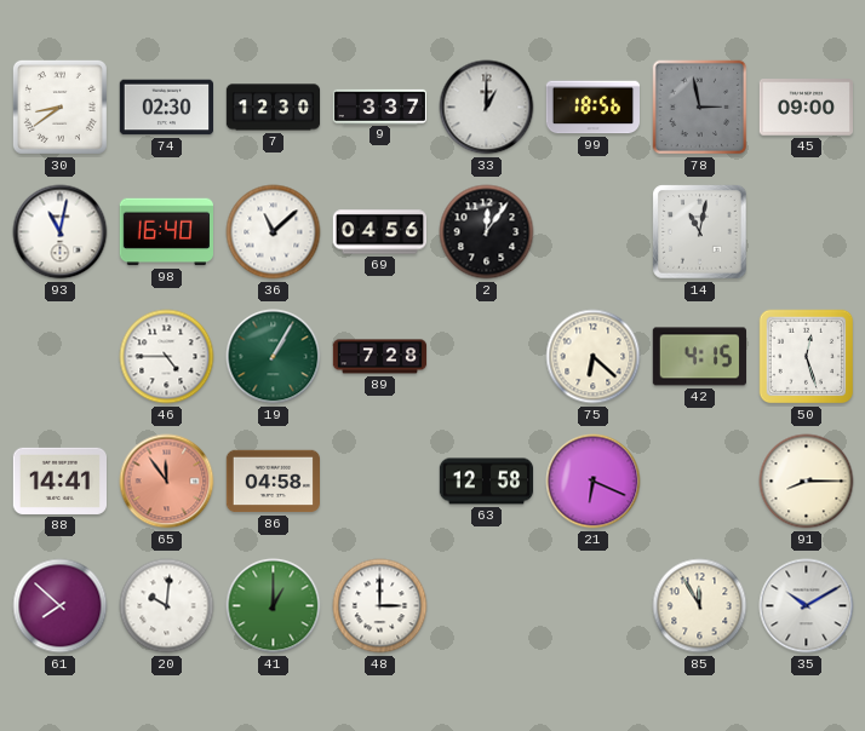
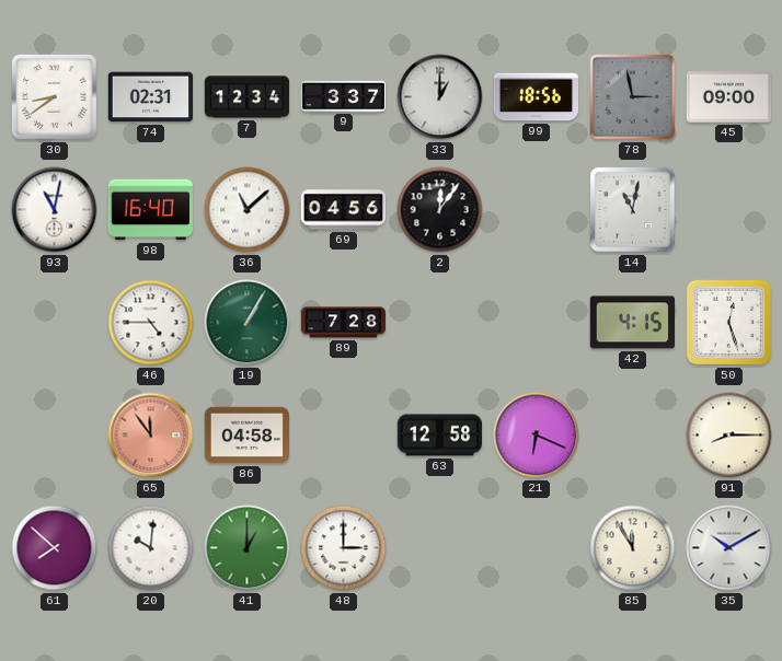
74: 02:30 -> 02:31
7: 12:30 -> 12:34
75: 6:22 -> none
88: 14:41 -> none
